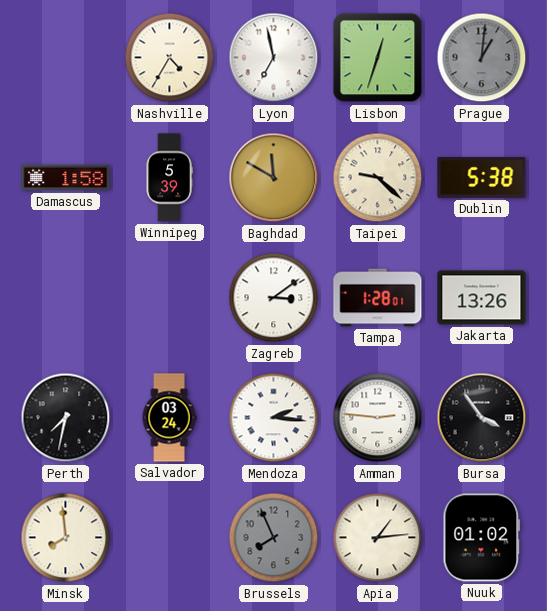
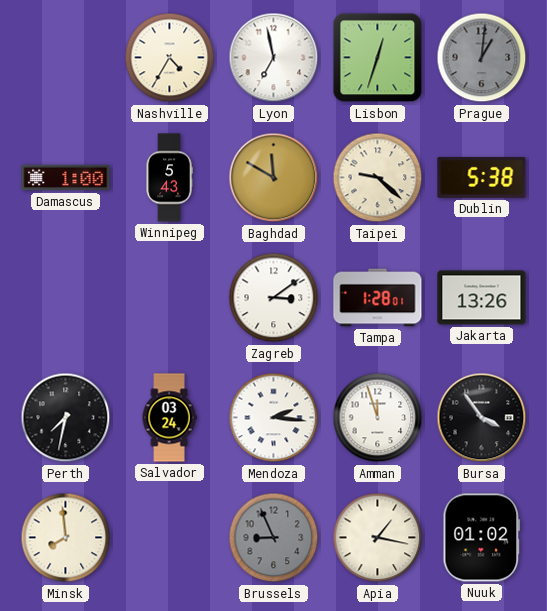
Damascus: 1:58 -> 1:00
Winnipeg: 5:39 -> 5:43
Amman: 2:46 -> 11:57
Brussels: 7:56 -> 8:56
Apia: 1:14 -> 1:17
